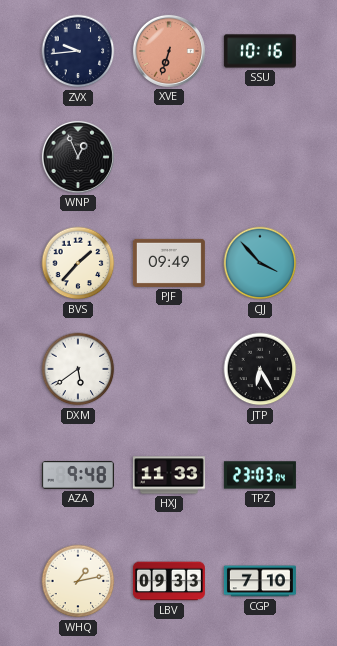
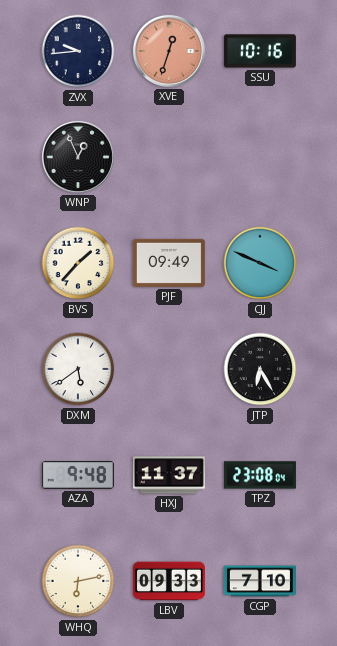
XVE: 6:33 -> 12:33
CJJ: 3:53 -> 3:49
HXJ: 11:33 -> 11:37
TPZ: 23:03 -> 23:08
WHQ: 1:13 -> 6:13
